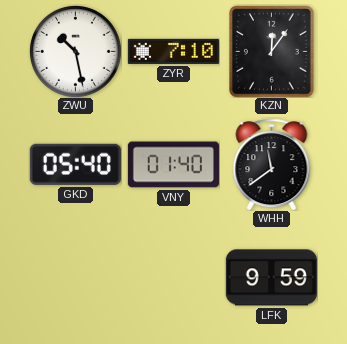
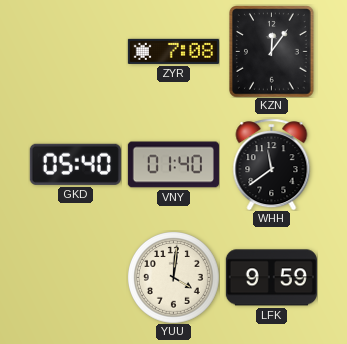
ZWU: 10:28 -> none
ZYR: 7:10 -> 7:08
YUU: none -> 4:01
